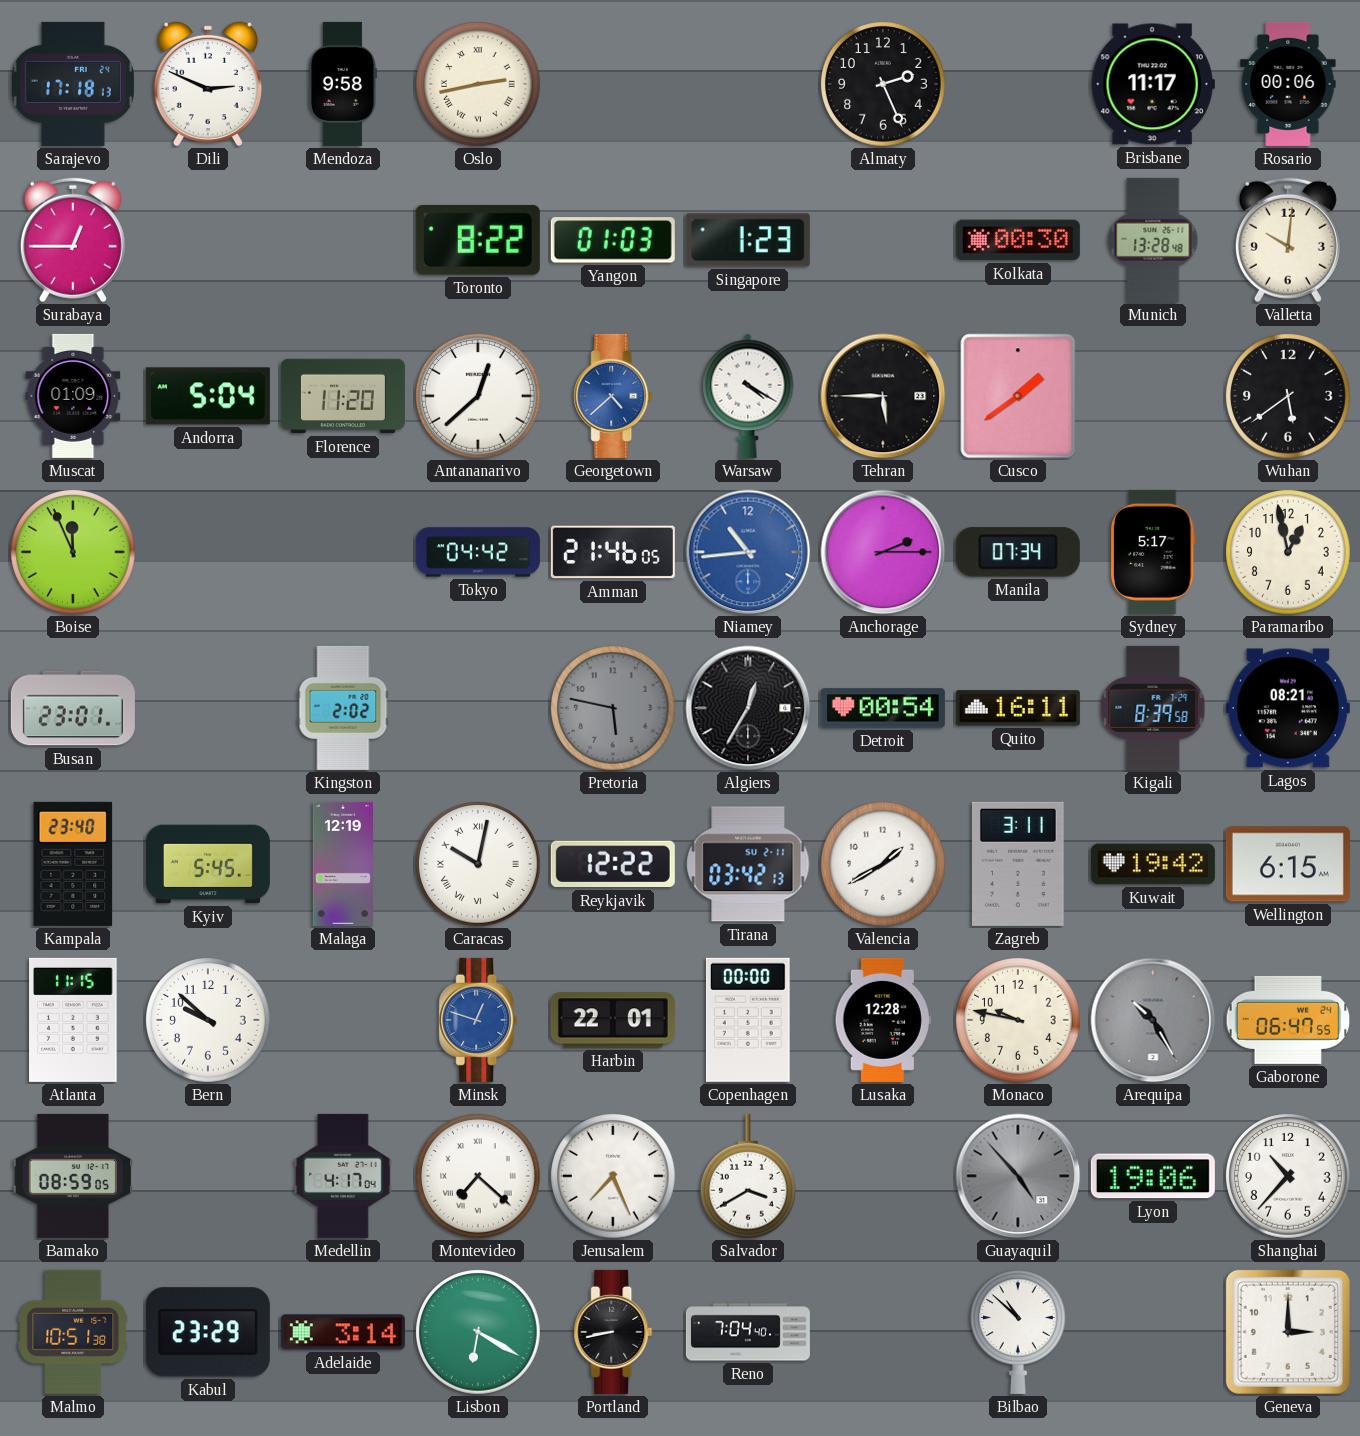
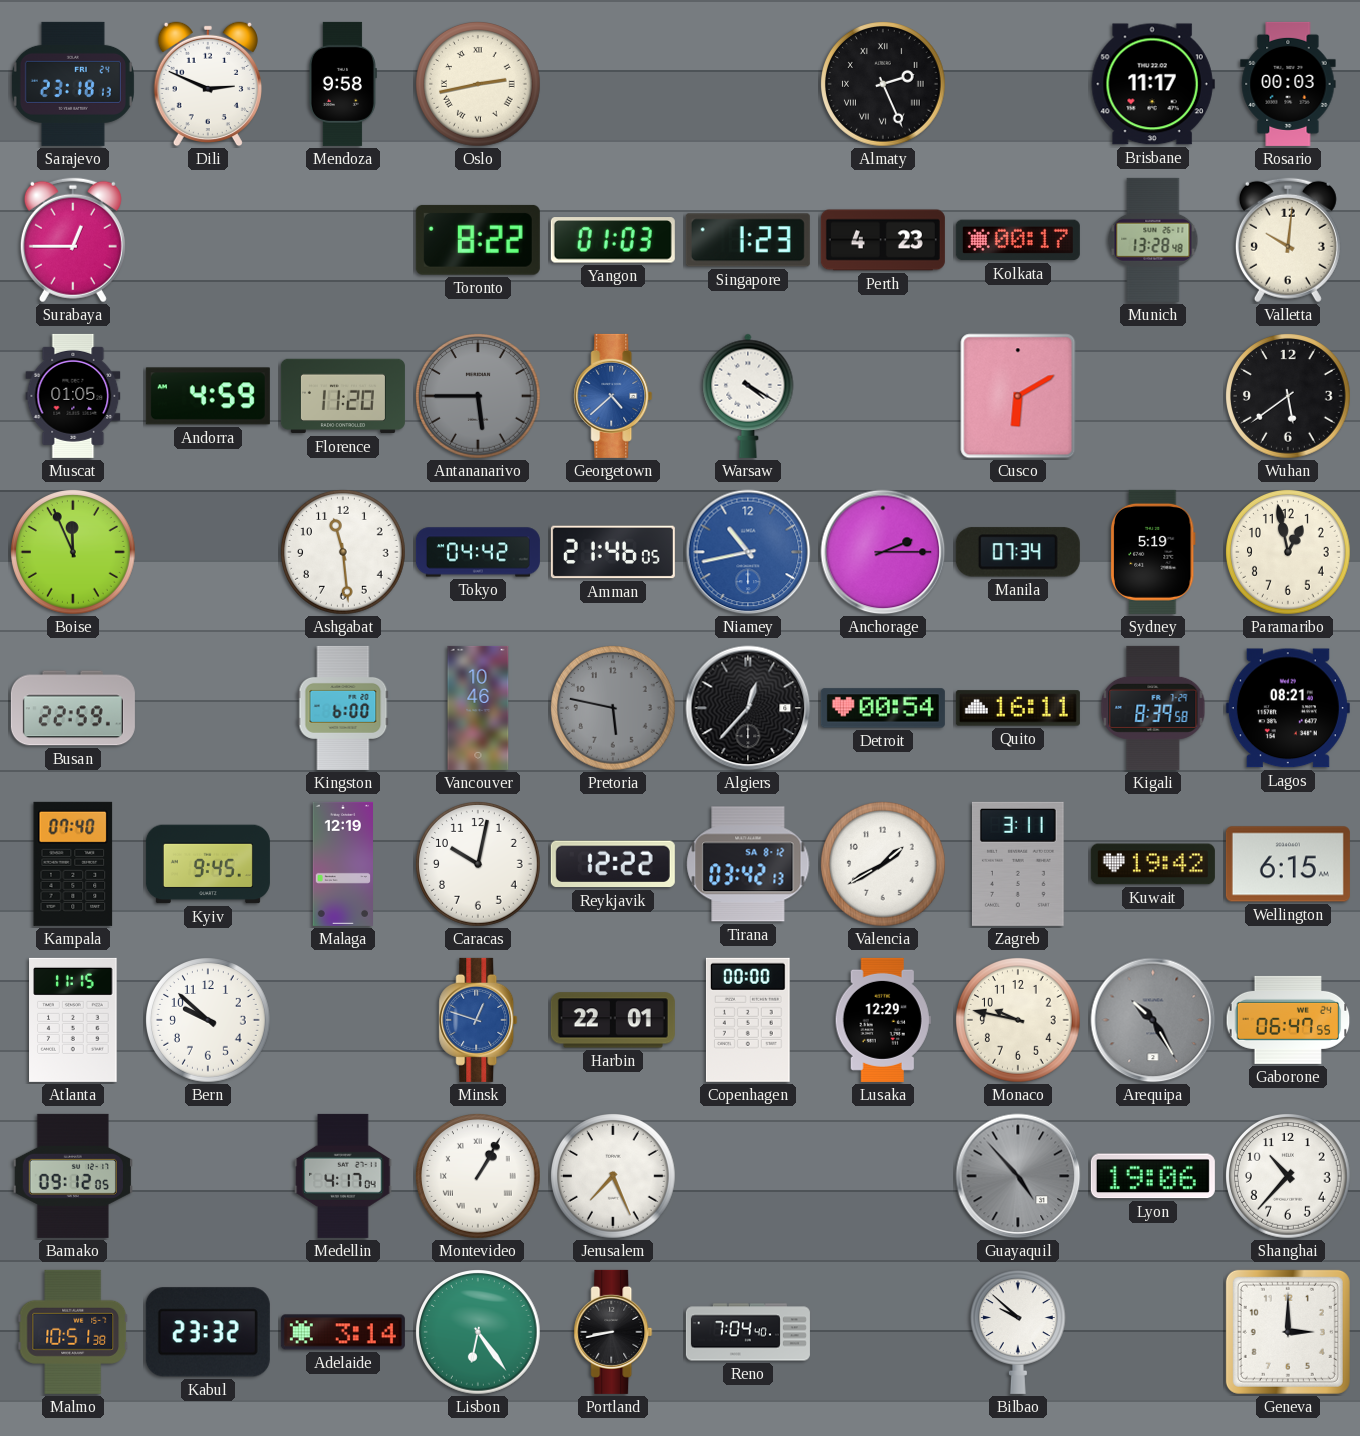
Sarajevo: 17:18 -> 23:18
Almaty numerals: Arabic -> Roman
Rosario: 00:06 -> 00:03
Perth: none -> 4:23
Kolkata: 00:30 -> 00:17
Muscat: 01:09 -> 01:05
Andorra: 5:04 -> 4:59
Antananarivo: 12:38 -> 5:45
Antananarivo dial: white -> grey
Tehran: 5:45 -> none
Cusco: 1:39 -> 6:10
Ashgabat: none -> 11:29
Niamey: 10:44 -> 10:43
Sydney: 5:17 -> 5:19
Busan: 23:01 -> 22:59
Kingston: 2:02 -> 6:00
Vancouver: none -> 10:46
Algiers: 12:35 -> 12:37
Kampala: 23:40 -> 07:40
Kyiv: 5:45 -> 9:45
Caracas numerals: Roman -> Arabic
Tirana date: SU 2-11 -> SA 8-12
Lusaka: 12:28 -> 12:29
Bamako: 08:59 -> 09:12
Montevideo: 7:22 -> 1:05
Salvador: 3:40 -> none
Kabul: 23:29 -> 23:32
Lisbon: 6:20 -> 6:24
Bilbao: 10:52 -> 9:52
